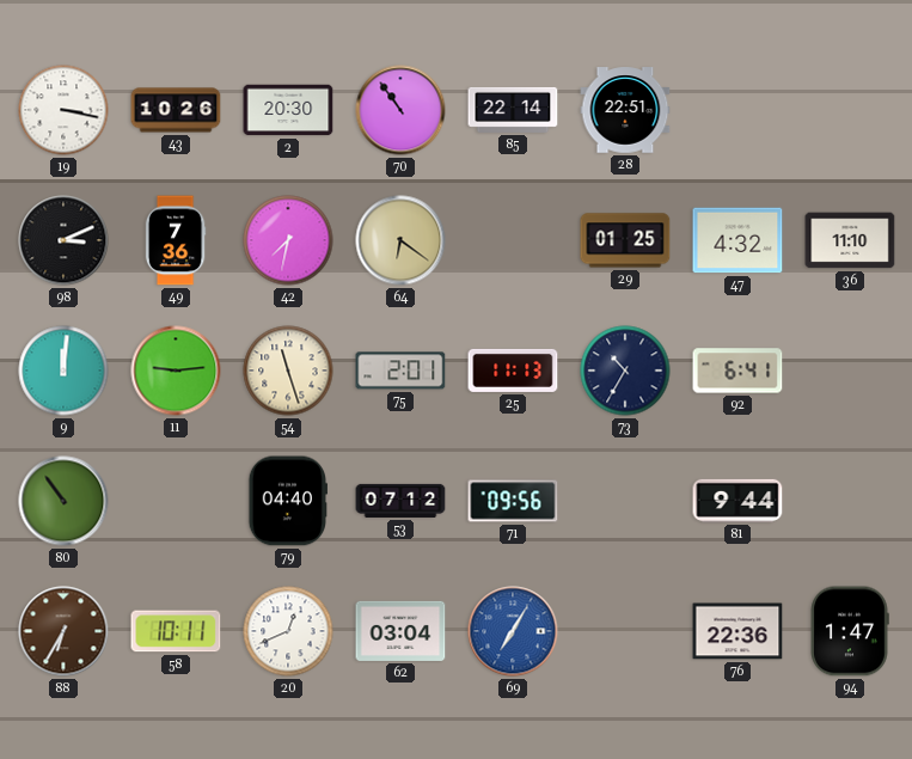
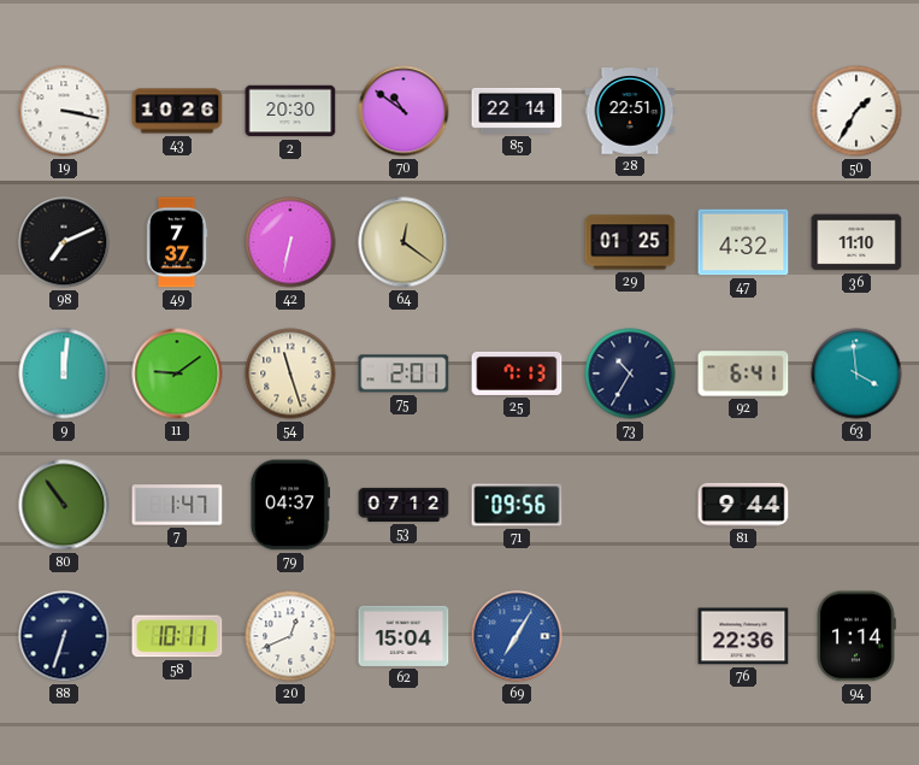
70: 10:54 -> 10:51
50: none -> 1:35
98: 3:11 -> 7:11
49: 7:36 -> 7:37
42: 7:32 -> 6:32
64: 6:21 -> 12:21
11: 9:14 -> 9:09
25: 11:13 -> 7:13
63: none -> 3:59
7: none -> 1:47
79: 04:40 -> 04:37
88: 6:35 -> 6:33
88 dial: brown -> navy
62: 03:04 -> 15:04
94: 1:47 -> 1:14
